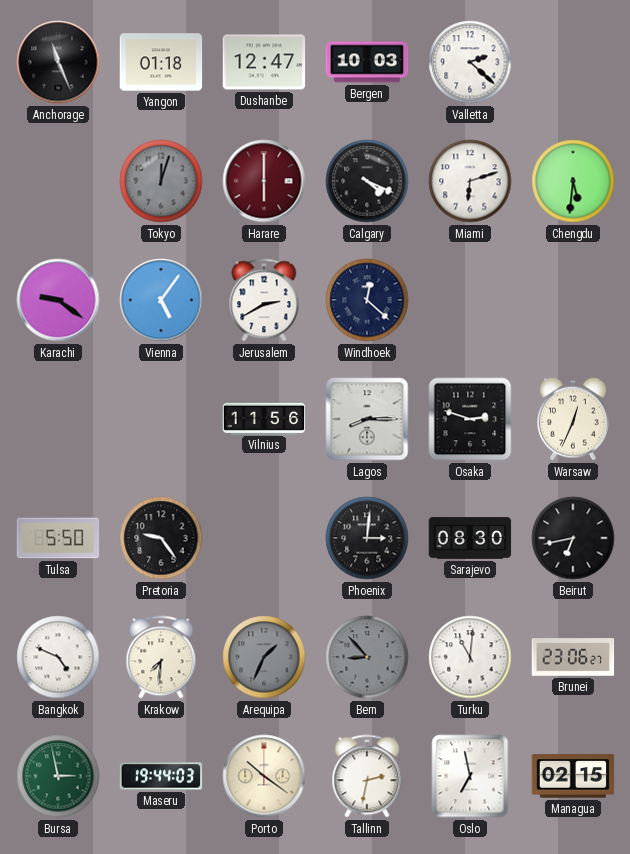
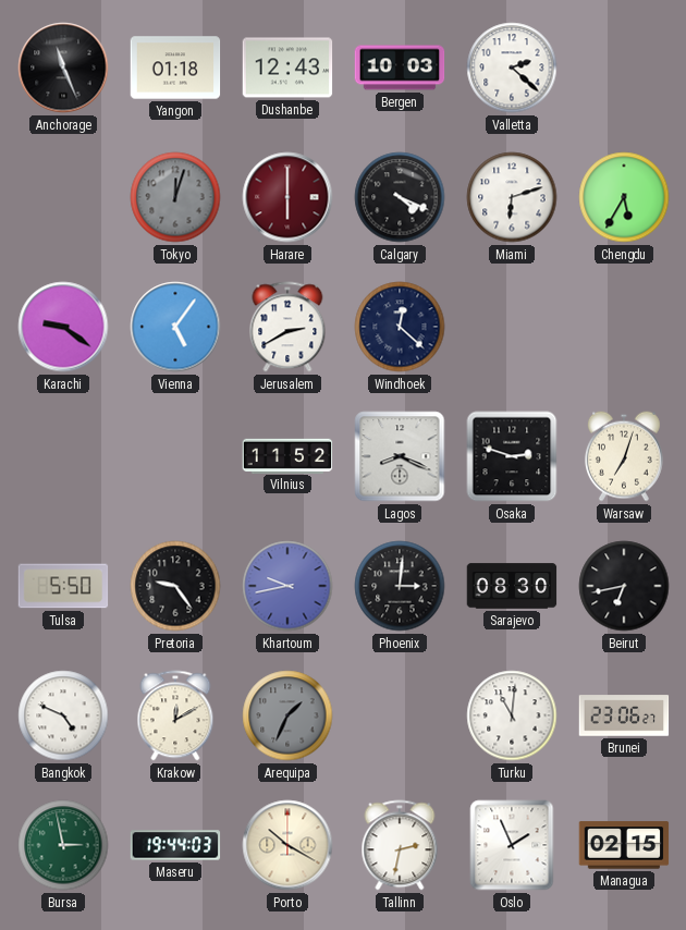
Dushanbe: 12:47 -> 12:43
Chengdu: 5:31 -> 5:35
Vilnius: 11:56 -> 11:52
Lagos: 8:15 -> 8:19
Warsaw: 12:34 -> 7:03
Khartoum: none -> 9:43
Krakow: 7:31 -> 12:10
Bern: 8:53 -> none
Porto: 10:21 -> 10:20
Oslo: 6:58 -> 1:56
